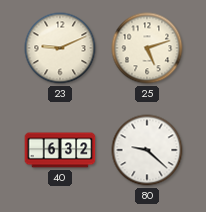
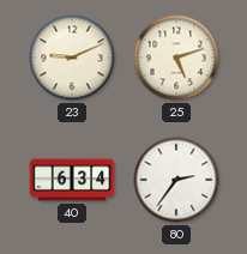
40: 6:32 -> 6:34
80: 9:22 -> 2:36
